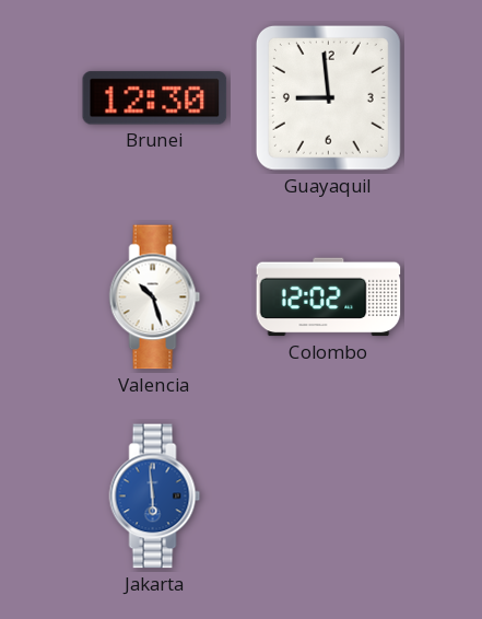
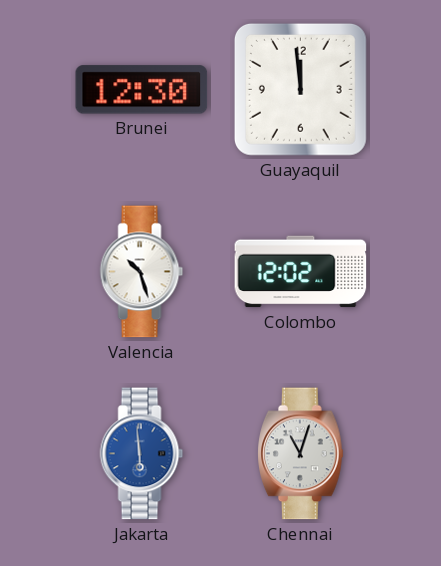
Guayaquil: 8:59 -> 11:59
Chennai: none -> 11:03
